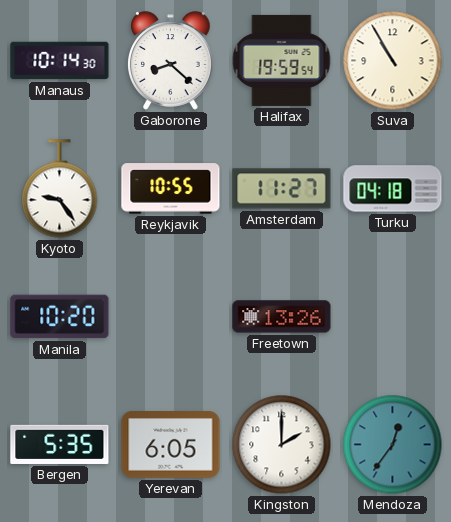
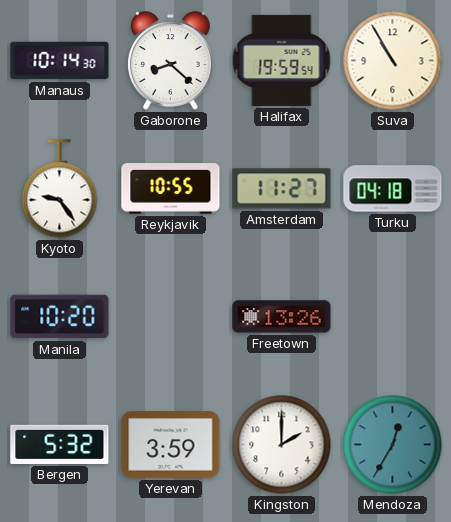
Bergen: 5:35 -> 5:32
Yerevan: 6:05 -> 3:59
Mendoza: 12:36 -> 12:35
